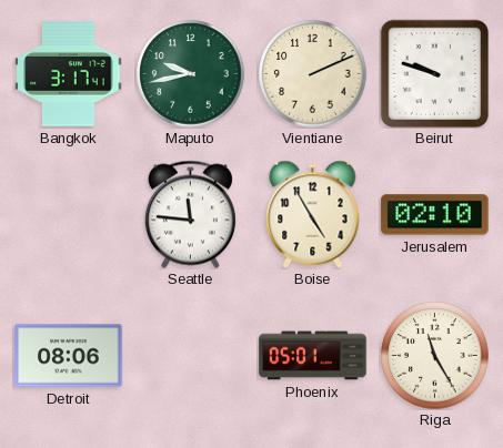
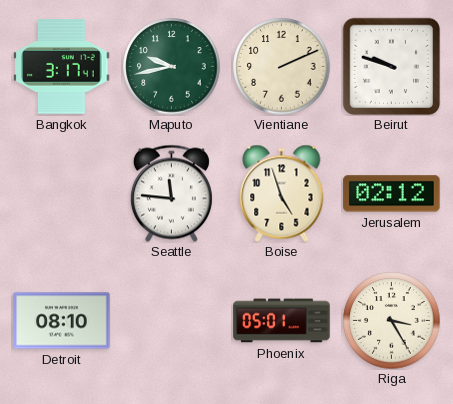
Boise: 4:55 -> 4:57
Jerusalem: 02:10 -> 02:12
Detroit: 08:06 -> 08:10
Riga: 11:25 -> 3:25
